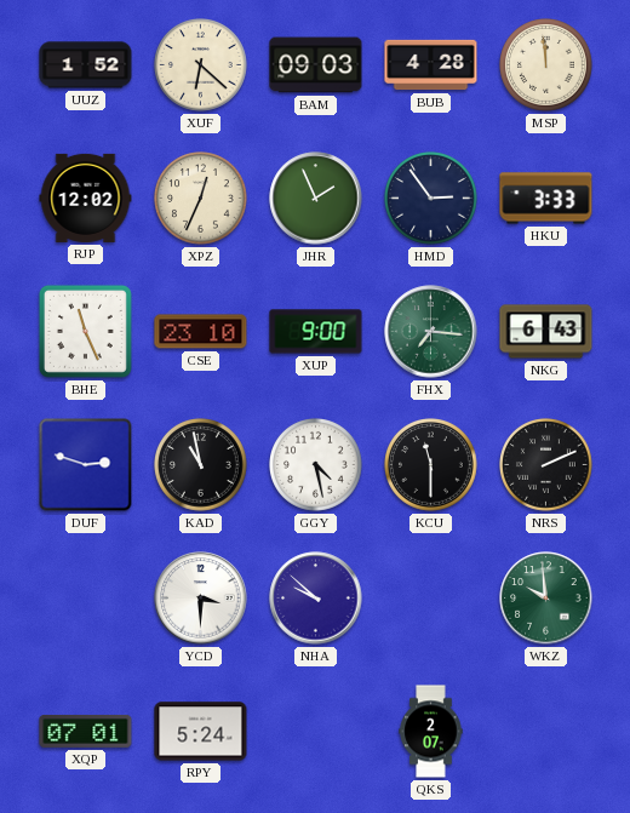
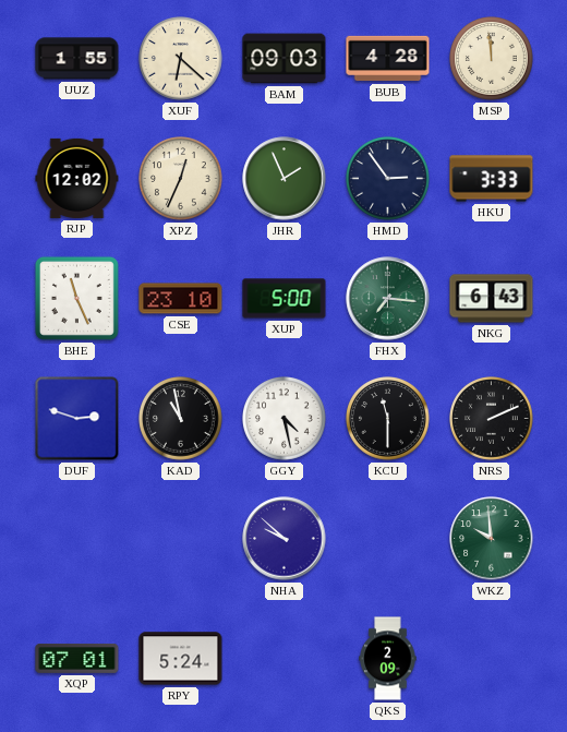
UUZ: 1:52 -> 1:55
XUP: 9:00 -> 5:00
YCD: 3:30 -> none
QKS: 2:07 -> 2:09
